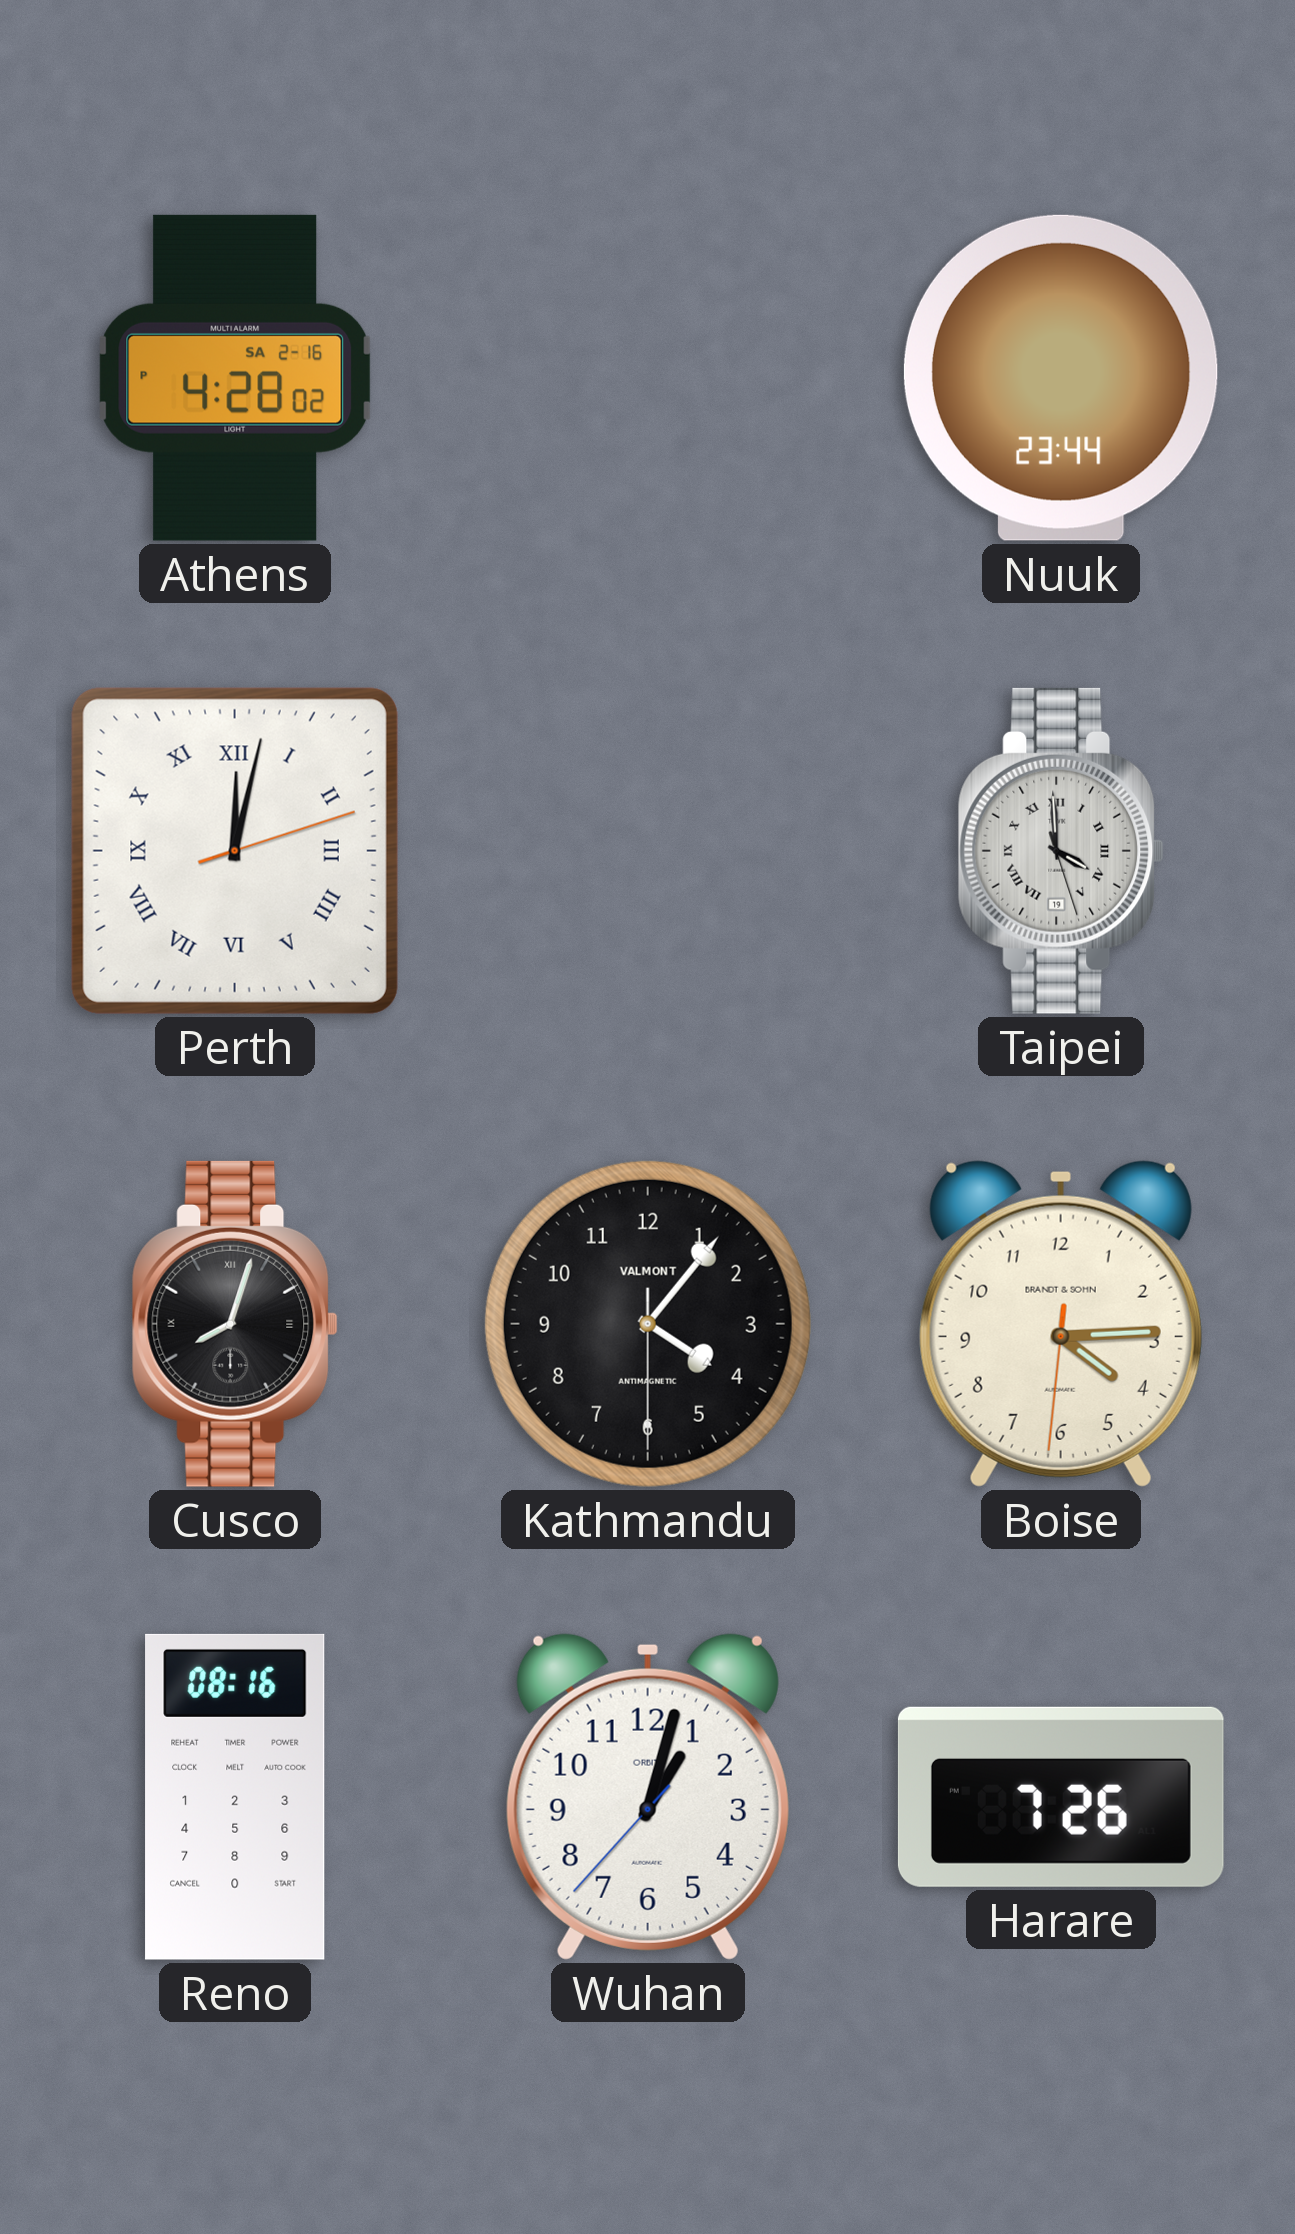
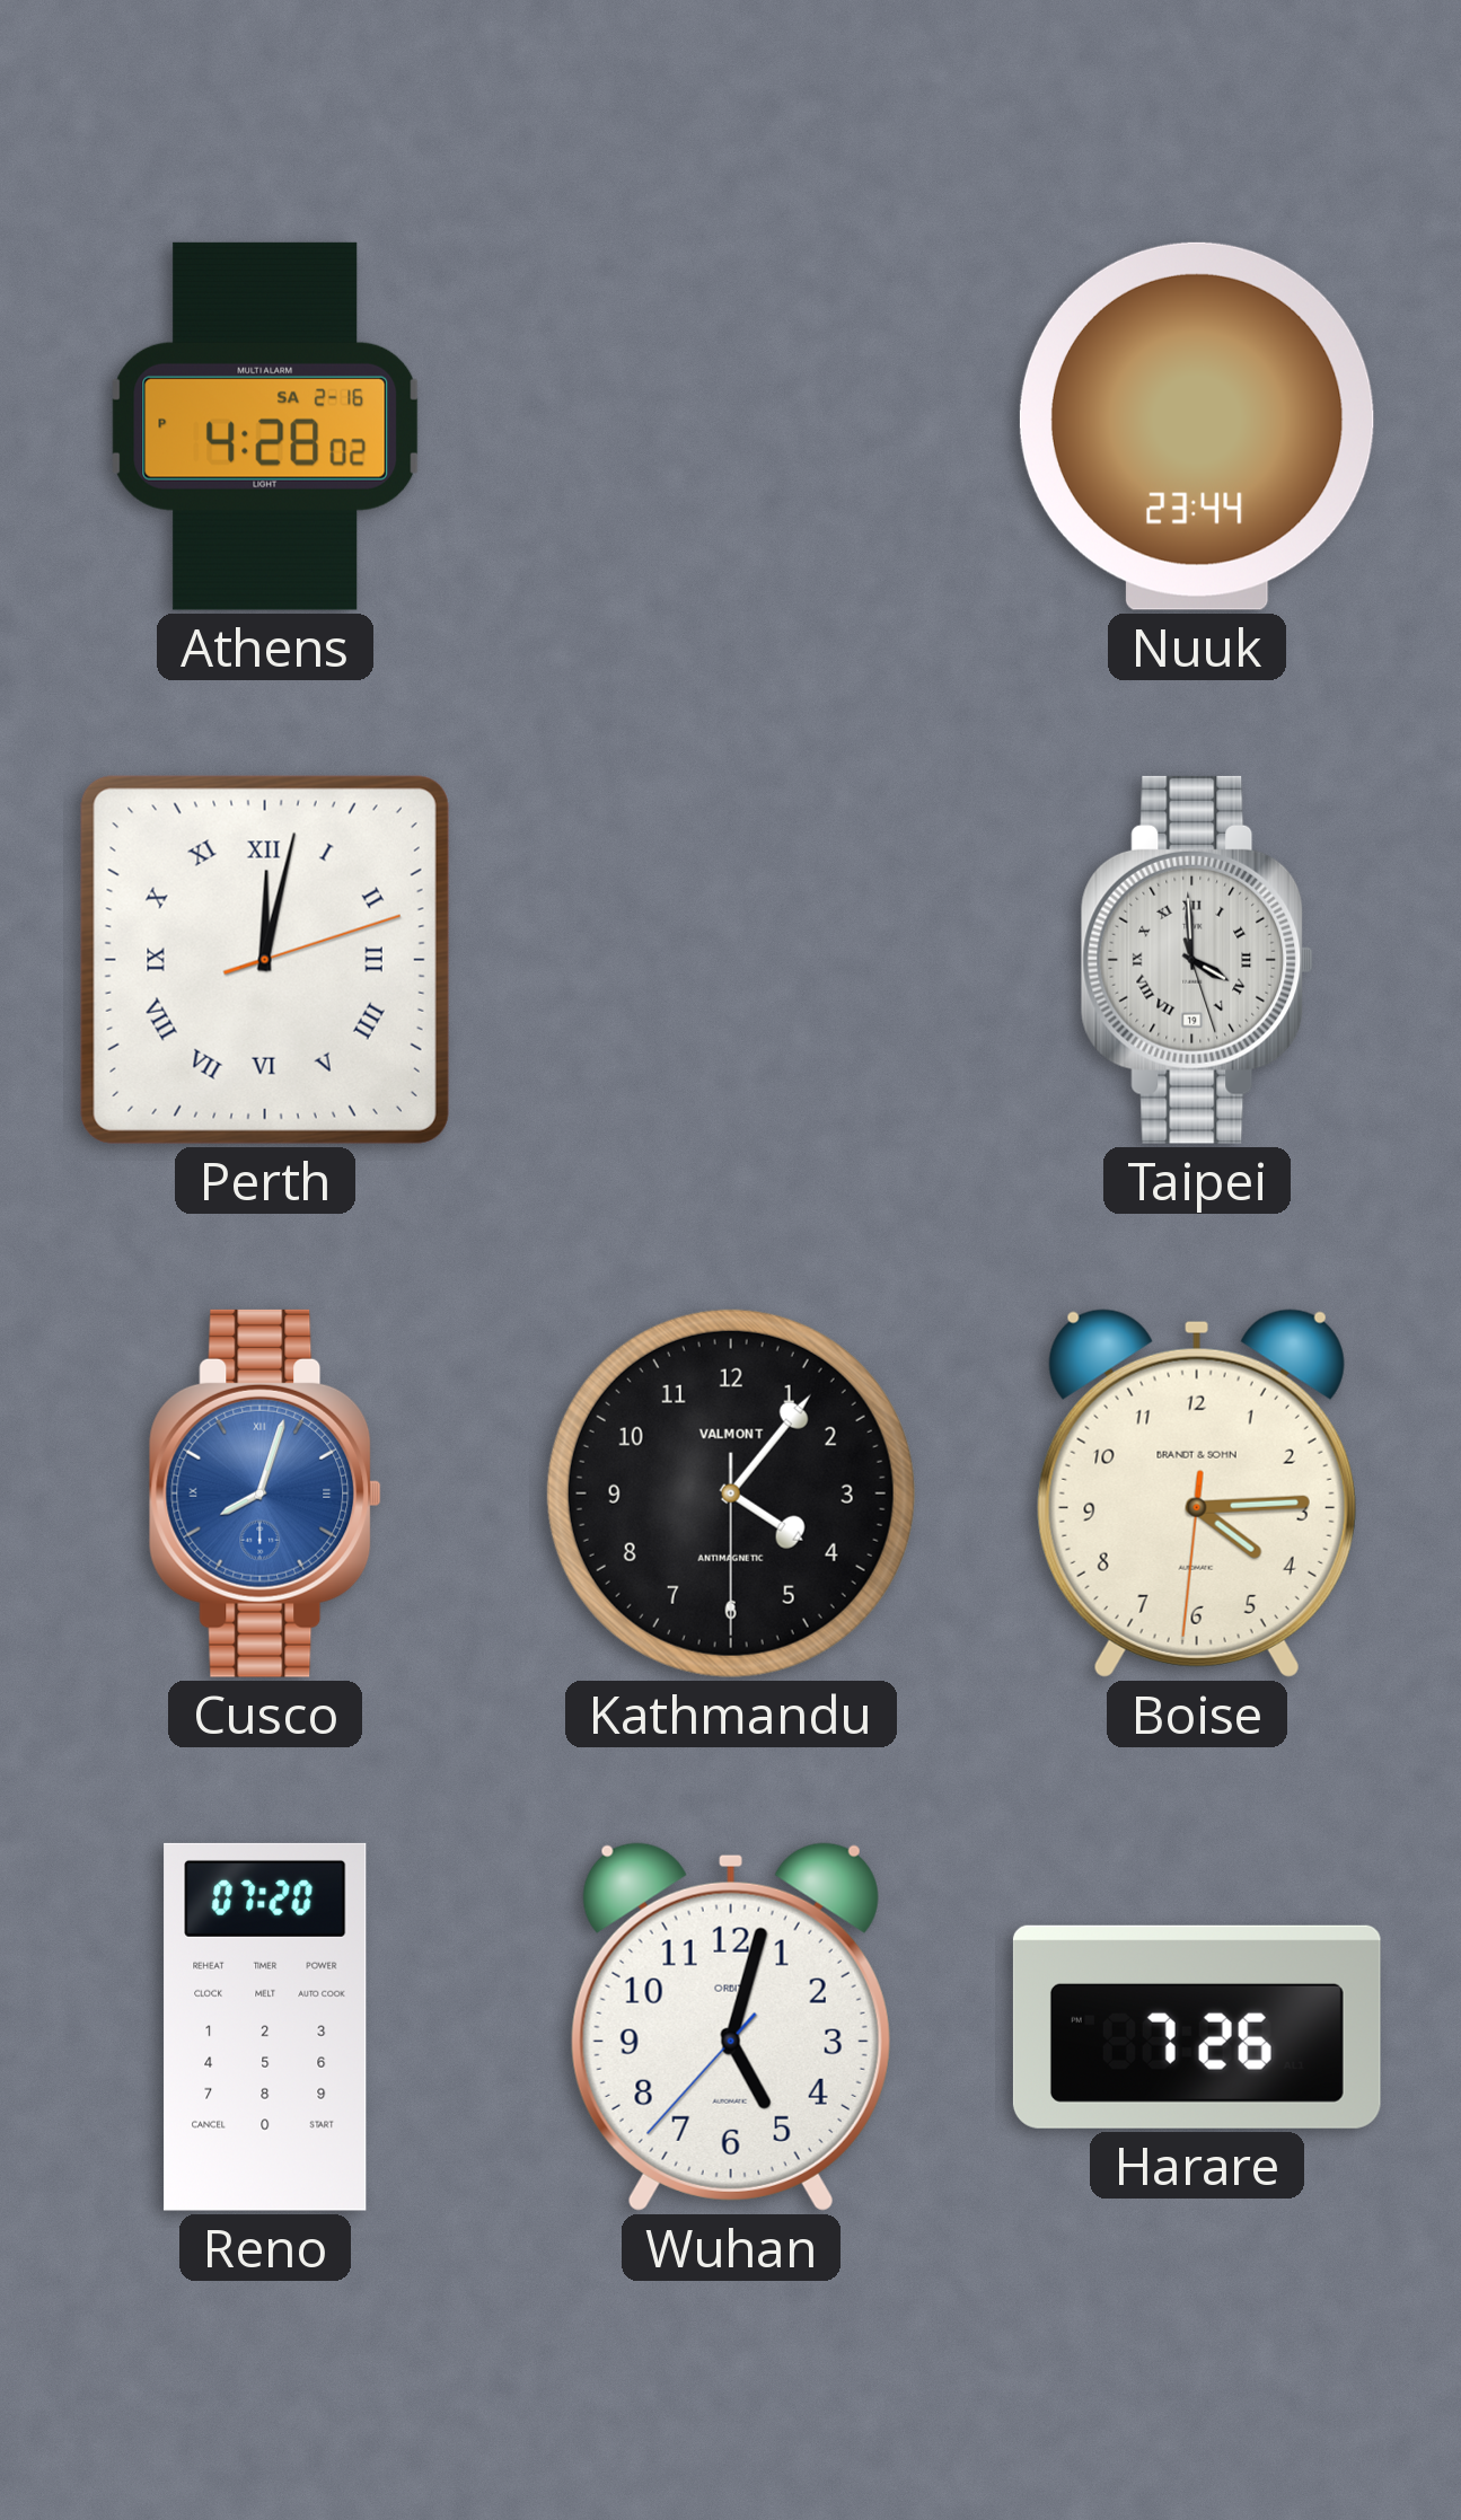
Cusco dial: black -> blue
Reno: 08:16 -> 07:20
Wuhan: 1:02 -> 5:02
